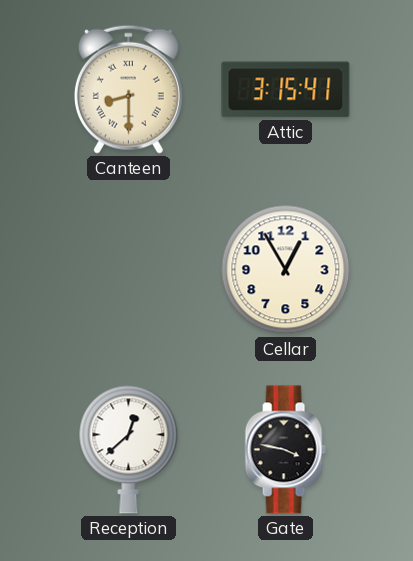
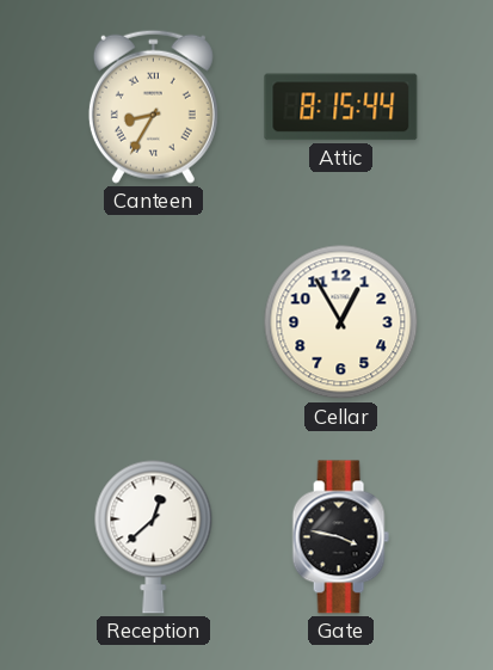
Canteen: 8:30 -> 8:35
Attic: 3:15 -> 8:15
